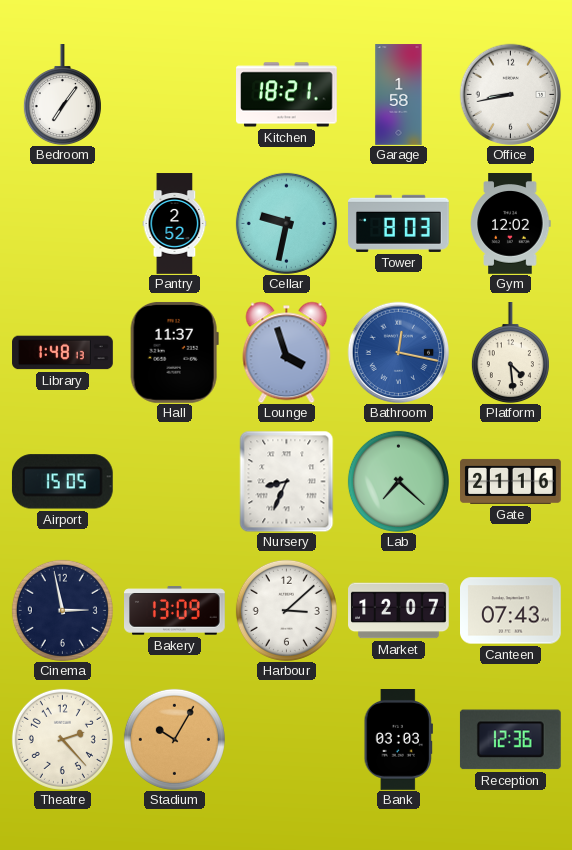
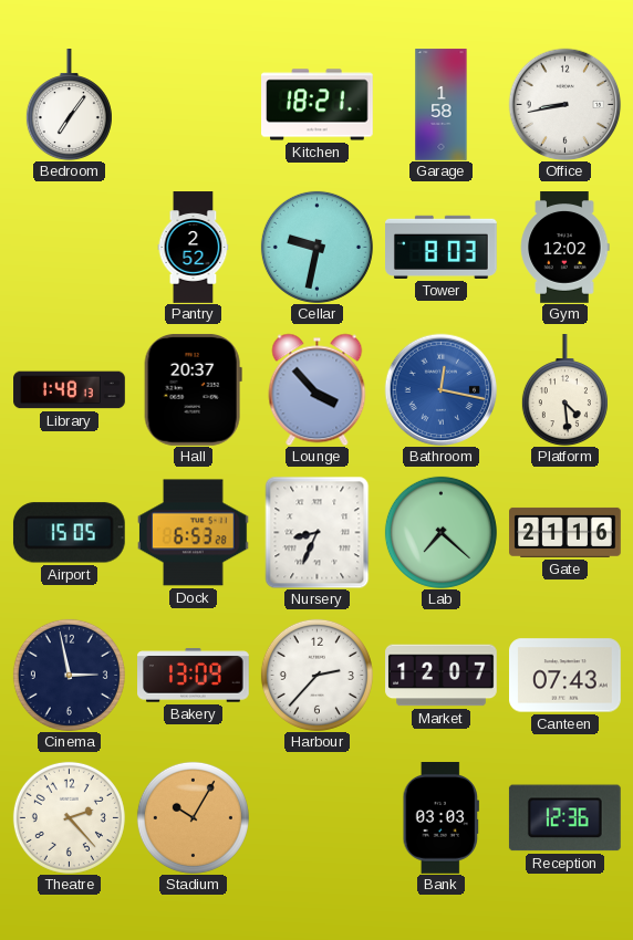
Hall: 11:37 -> 20:37
Lounge: 3:57 -> 3:53
Dock: none -> 6:53
Harbour: 3:08 -> 2:37
